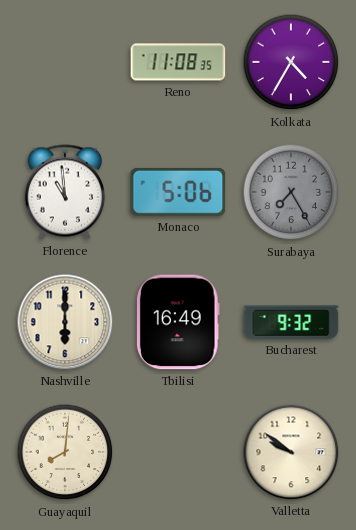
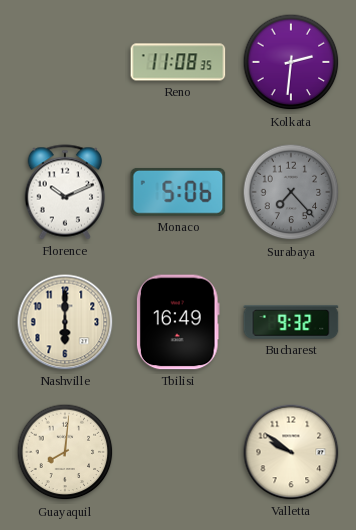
Kolkata: 4:35 -> 2:31
Florence: 10:59 -> 10:11
Surabaya: 7:25 -> 7:23
